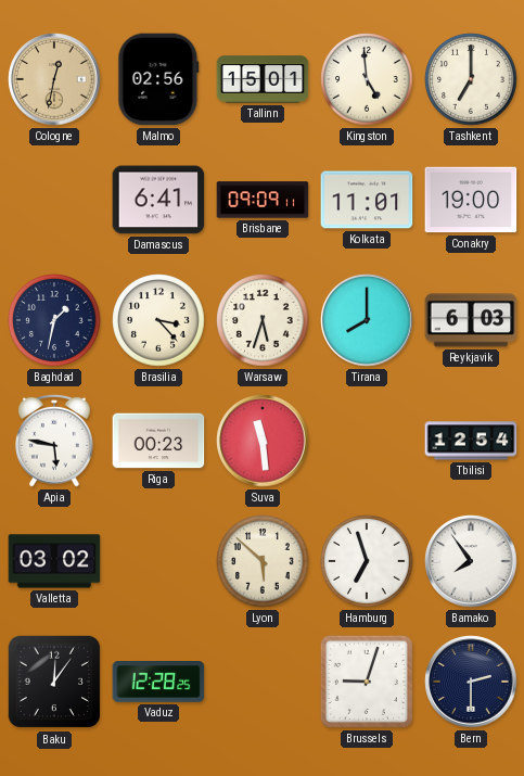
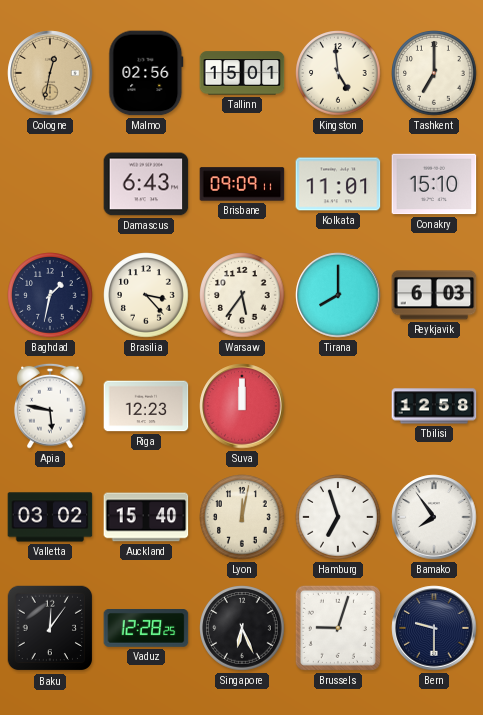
Damascus: 6:41 -> 6:43
Conakry: 19:00 -> 15:10
Warsaw: 5:33 -> 5:36
Riga: 00:23 -> 12:23
Suva: 11:29 -> 12:00
Tbilisi: 12:54 -> 12:58
Auckland: none -> 15:40
Lyon: 5:52 -> 12:02
Singapore: none -> 6:26
Bern: 2:30 -> 9:30
